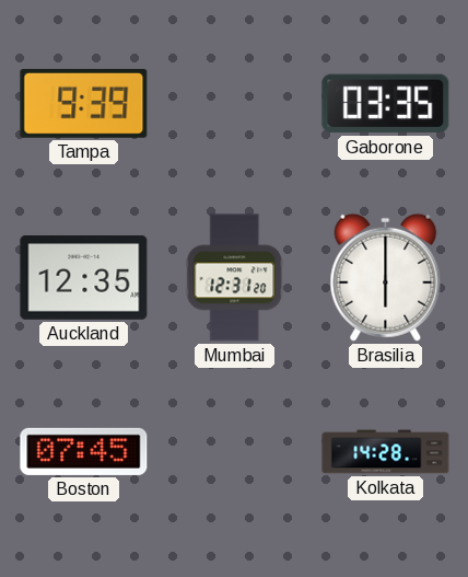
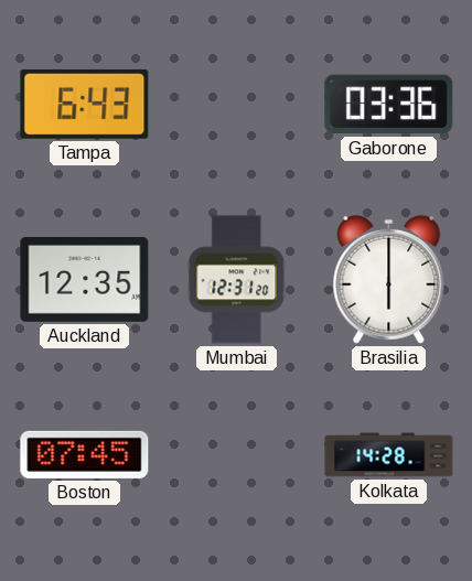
Tampa: 9:39 -> 6:43
Gaborone: 03:35 -> 03:36
